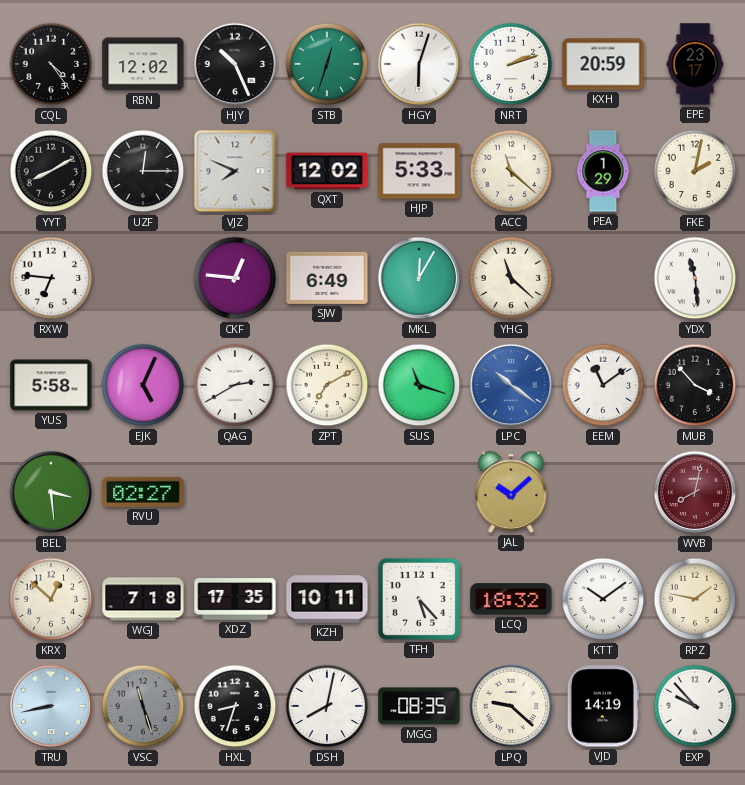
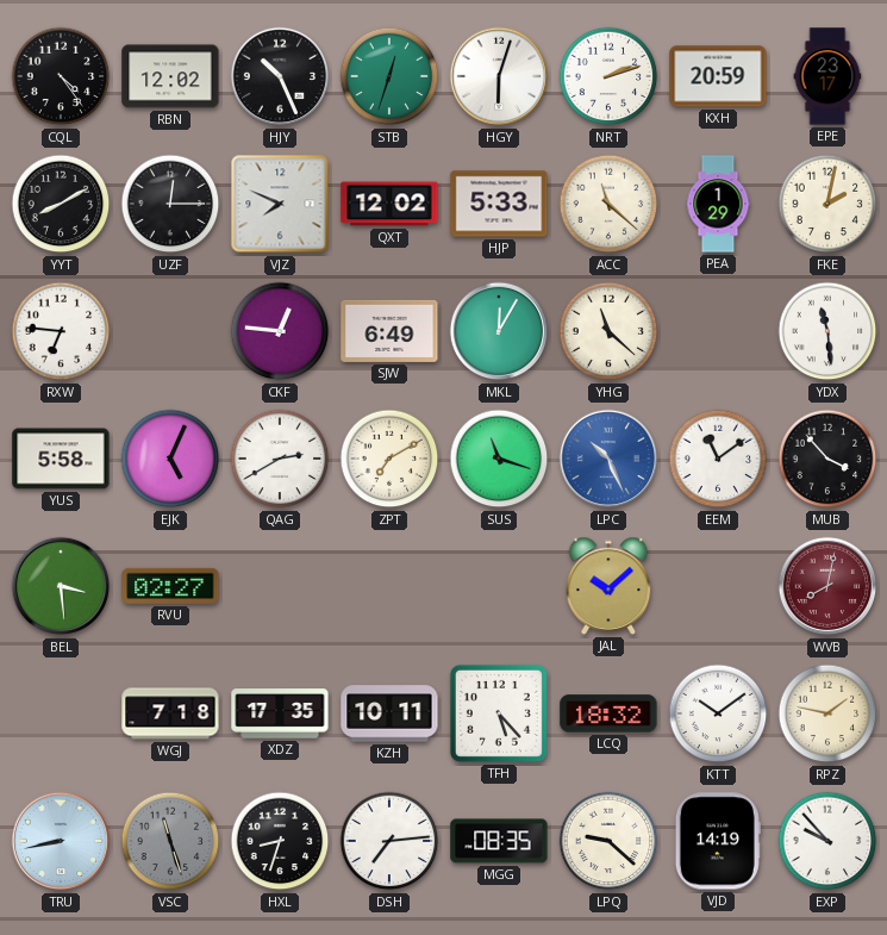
LPC: 10:21 -> 10:26
KRX: 12:52 -> none
DSH: 8:02 -> 7:14
